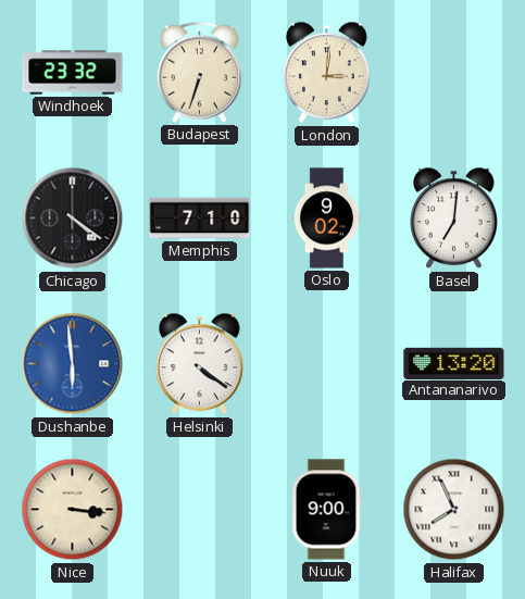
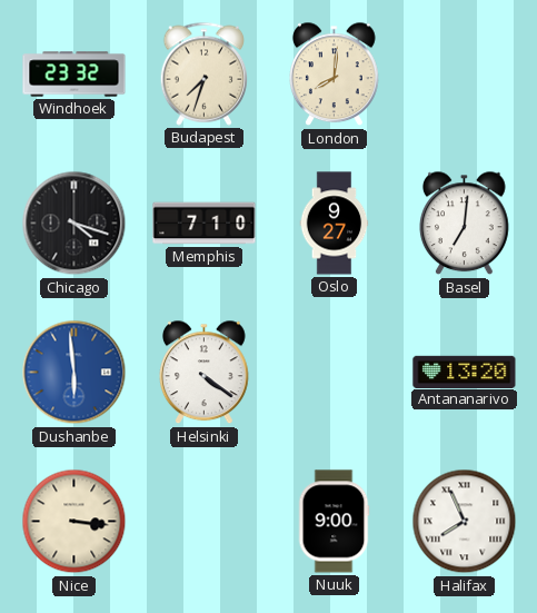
Budapest: 6:33 -> 7:33
London: 3:01 -> 8:01
Chicago: 4:21 -> 4:18
Oslo: 9:02 -> 9:27
